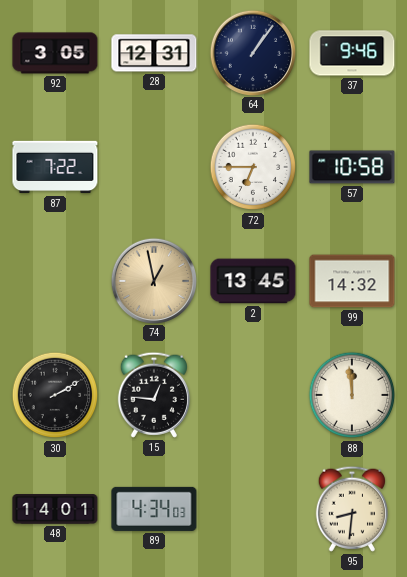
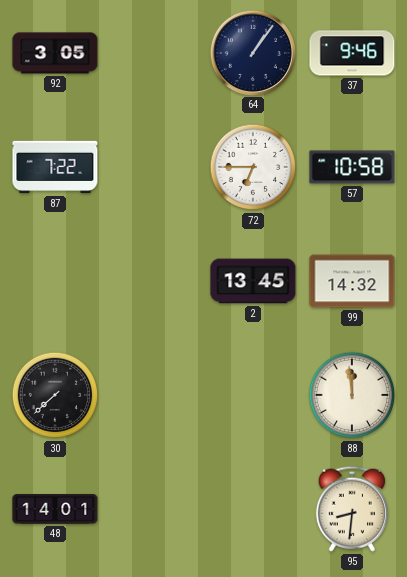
28: 12:31 -> none
74: 12:58 -> none
30: 2:10 -> 7:38
15: 12:46 -> none
89: 4:34 -> none
